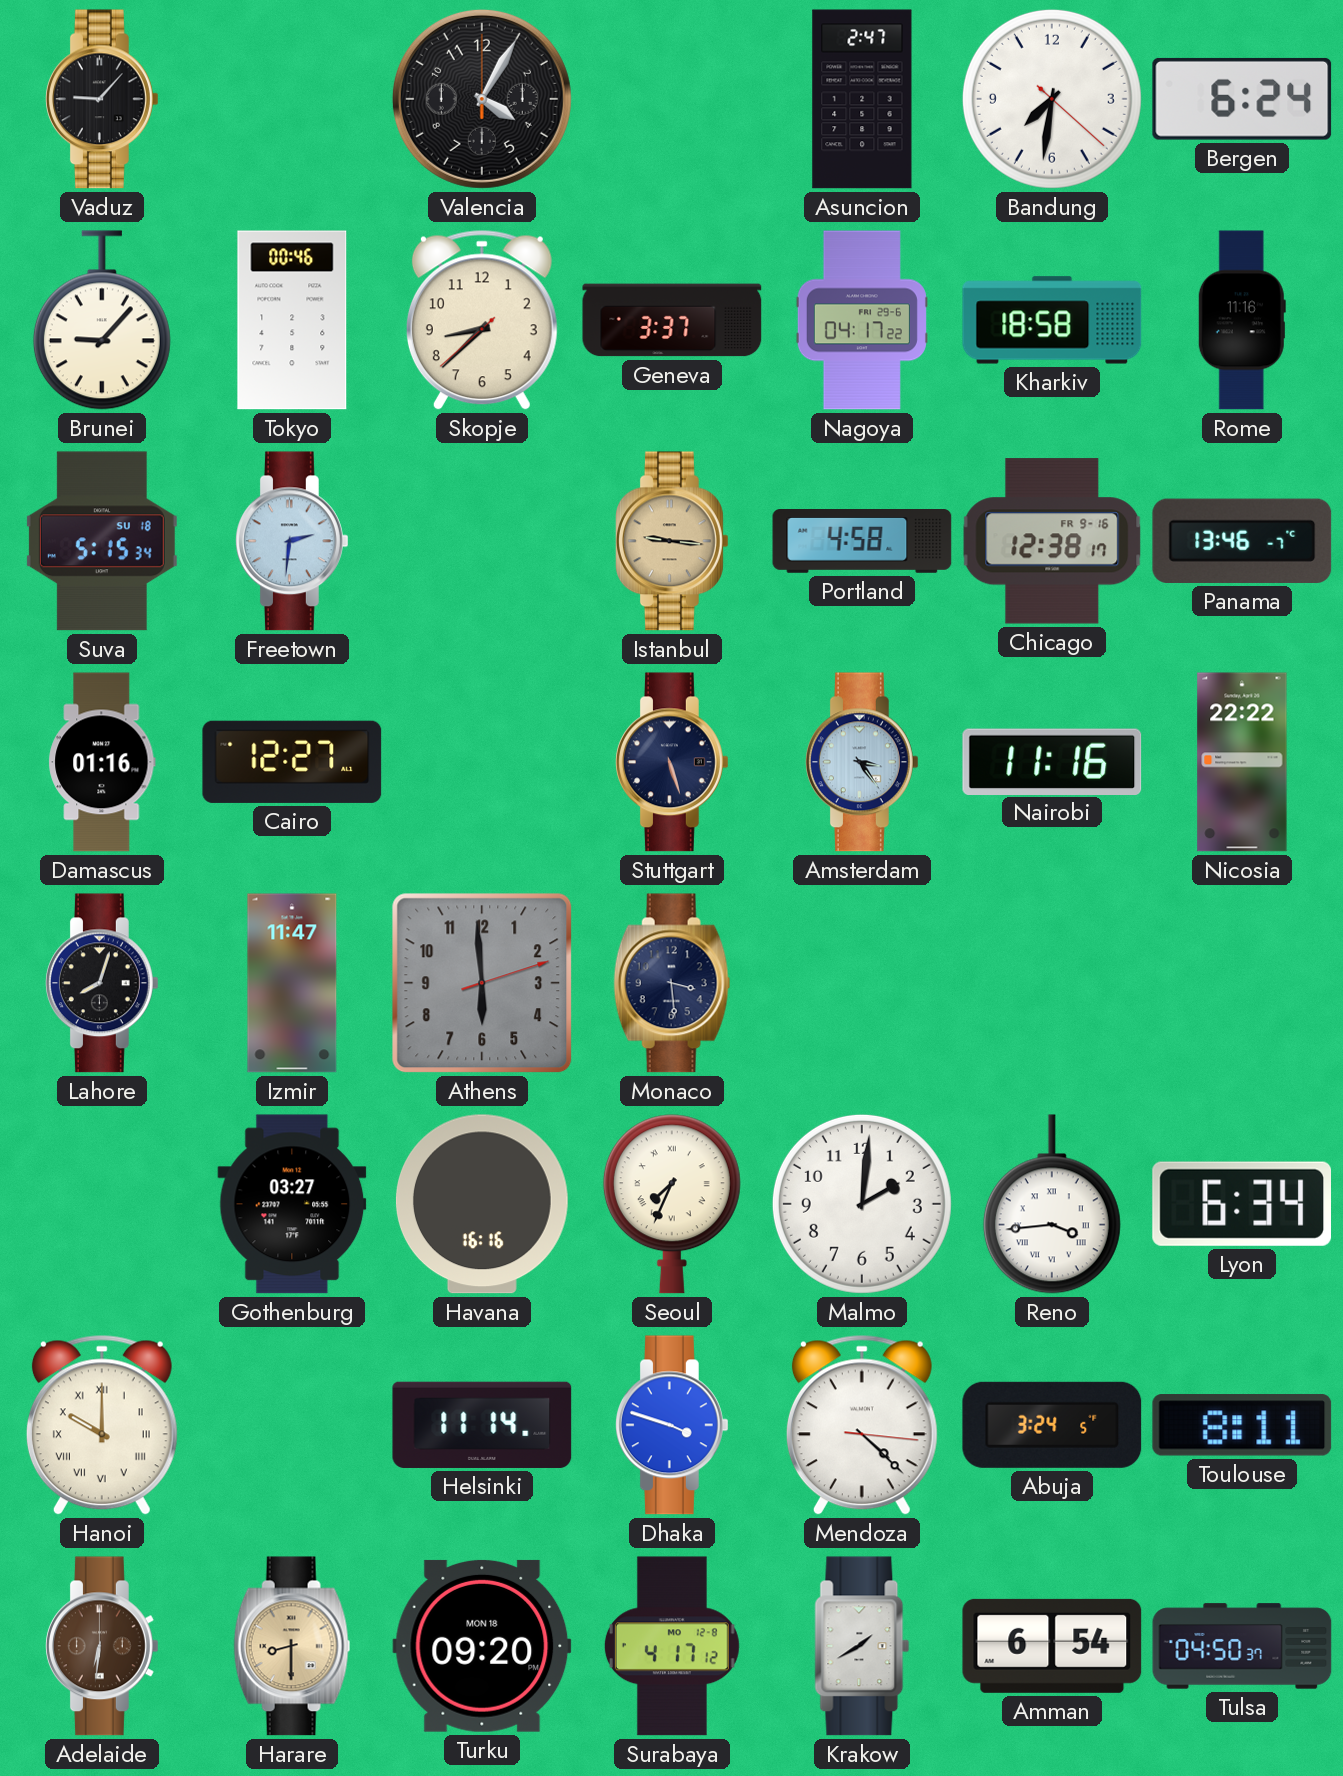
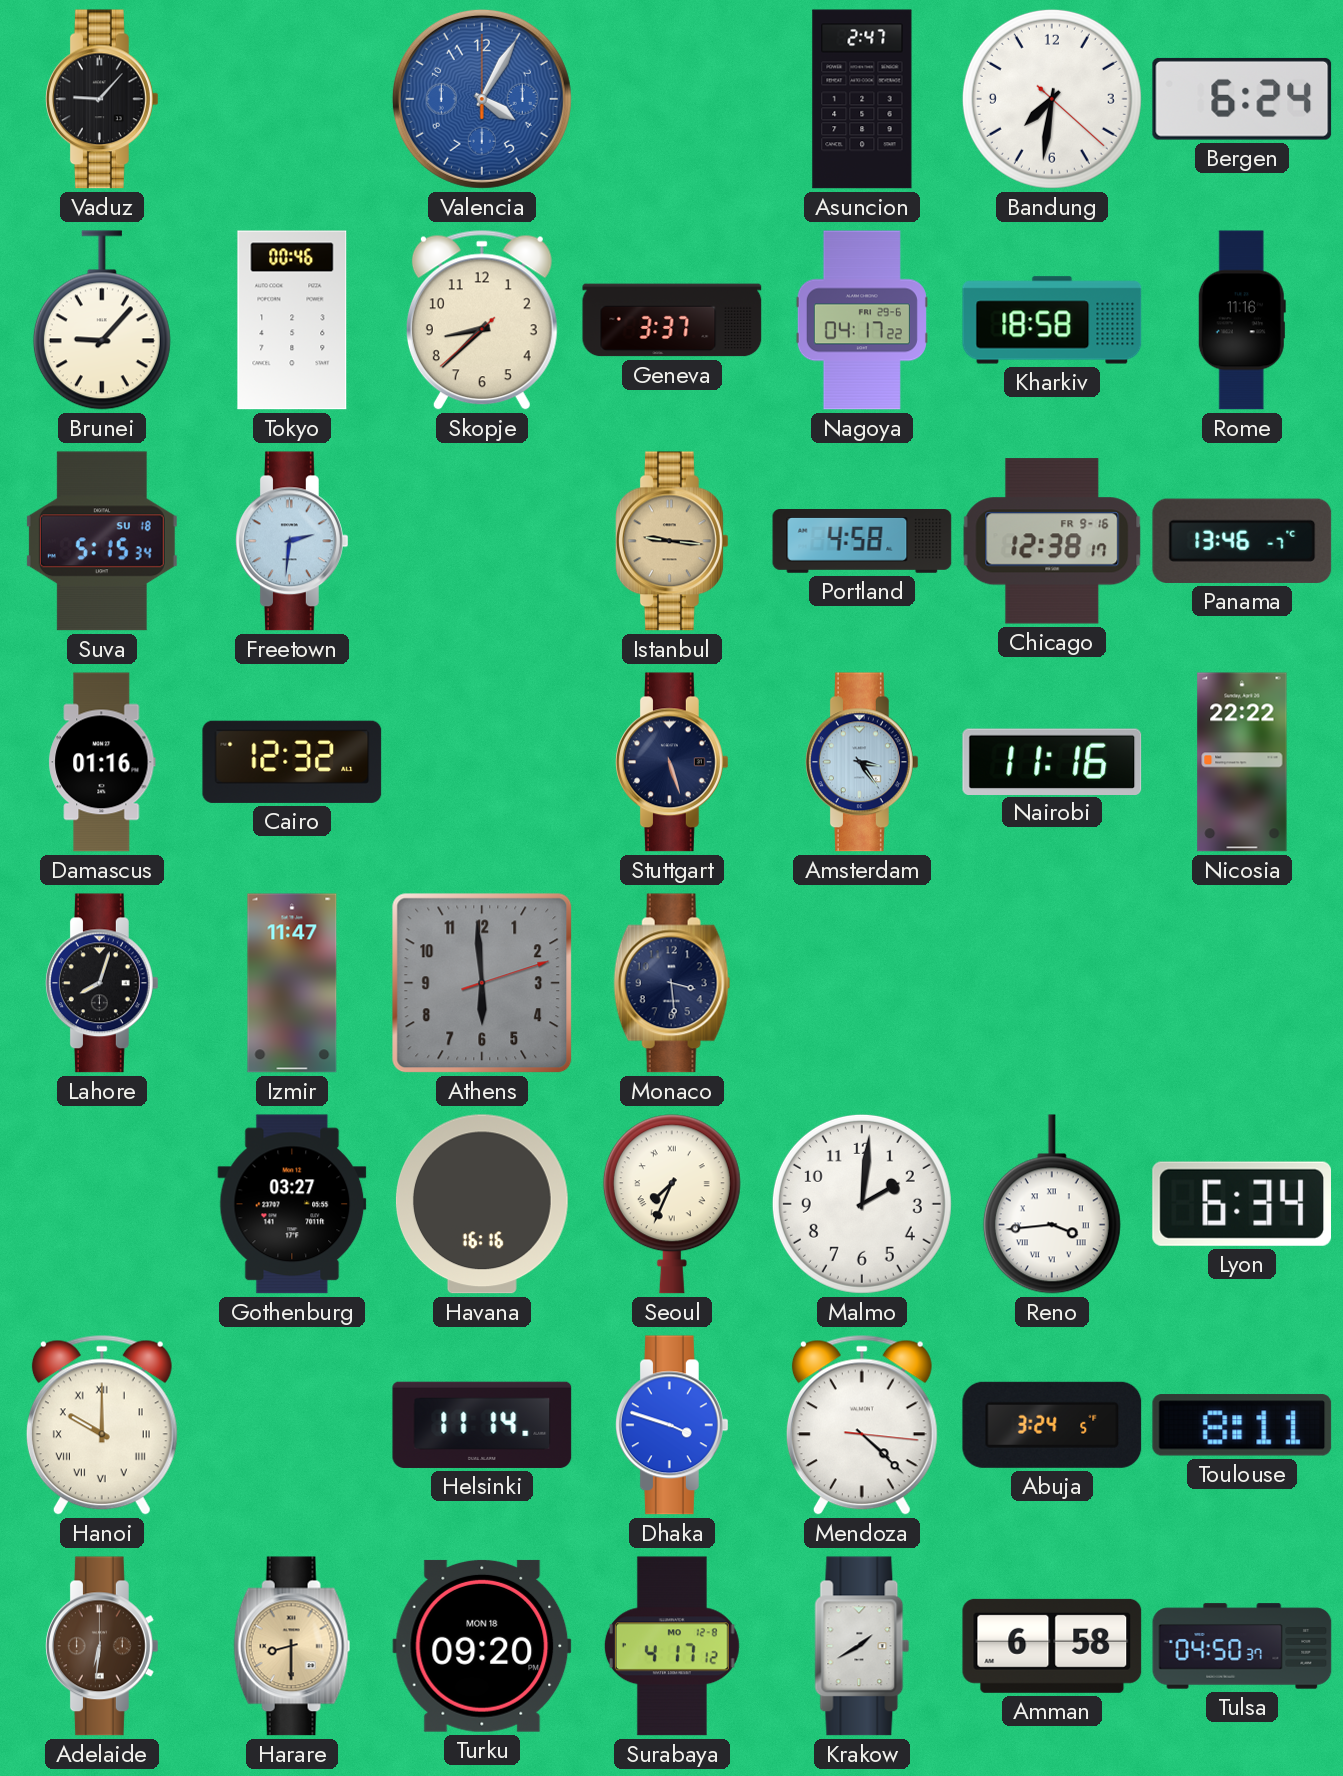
Valencia dial: black -> blue
Cairo: 12:27 -> 12:32
Amman: 6:54 -> 6:58
